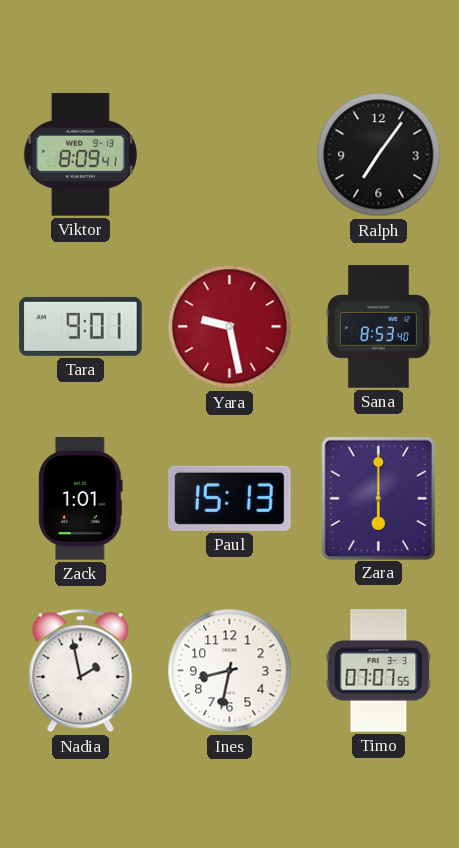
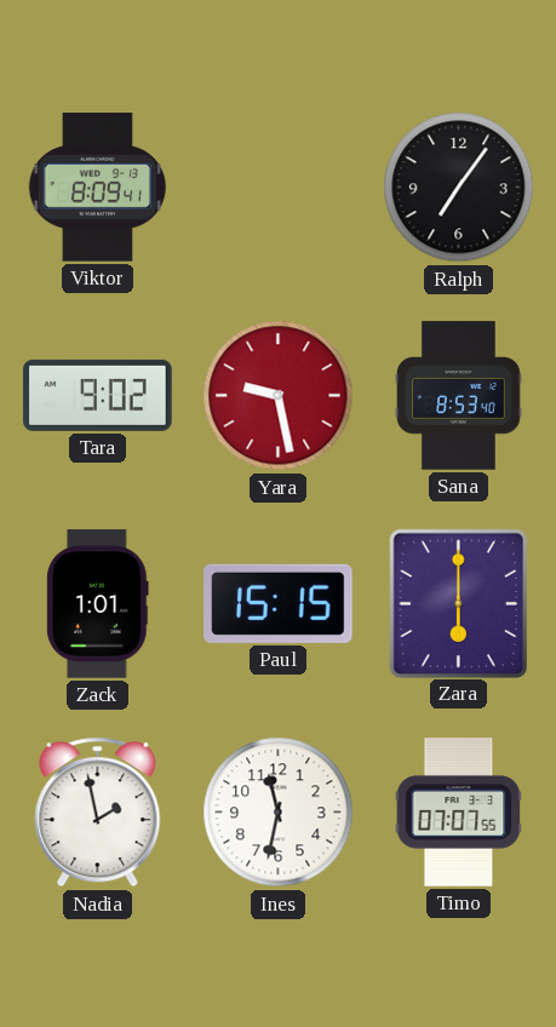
Tara: 9:01 -> 9:02
Paul: 15:13 -> 15:15
Ines: 8:32 -> 11:32
